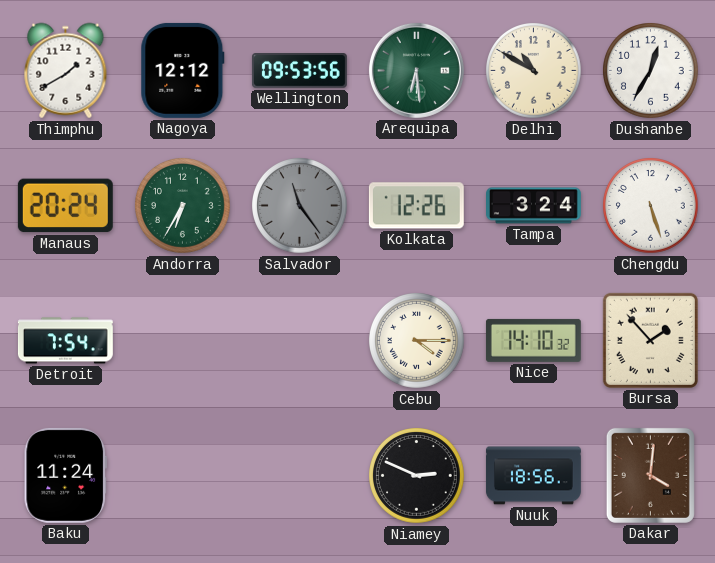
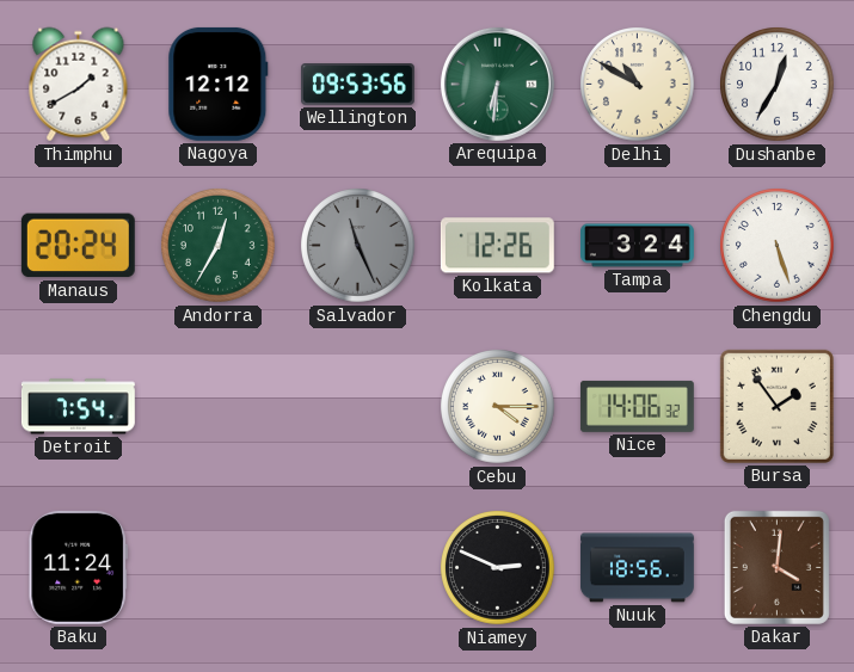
Arequipa: 6:29 -> 6:31
Andorra: 6:35 -> 12:35
Salvador: 11:24 -> 11:26
Nice: 14:10 -> 14:06
Bursa: 1:53 -> 1:54
